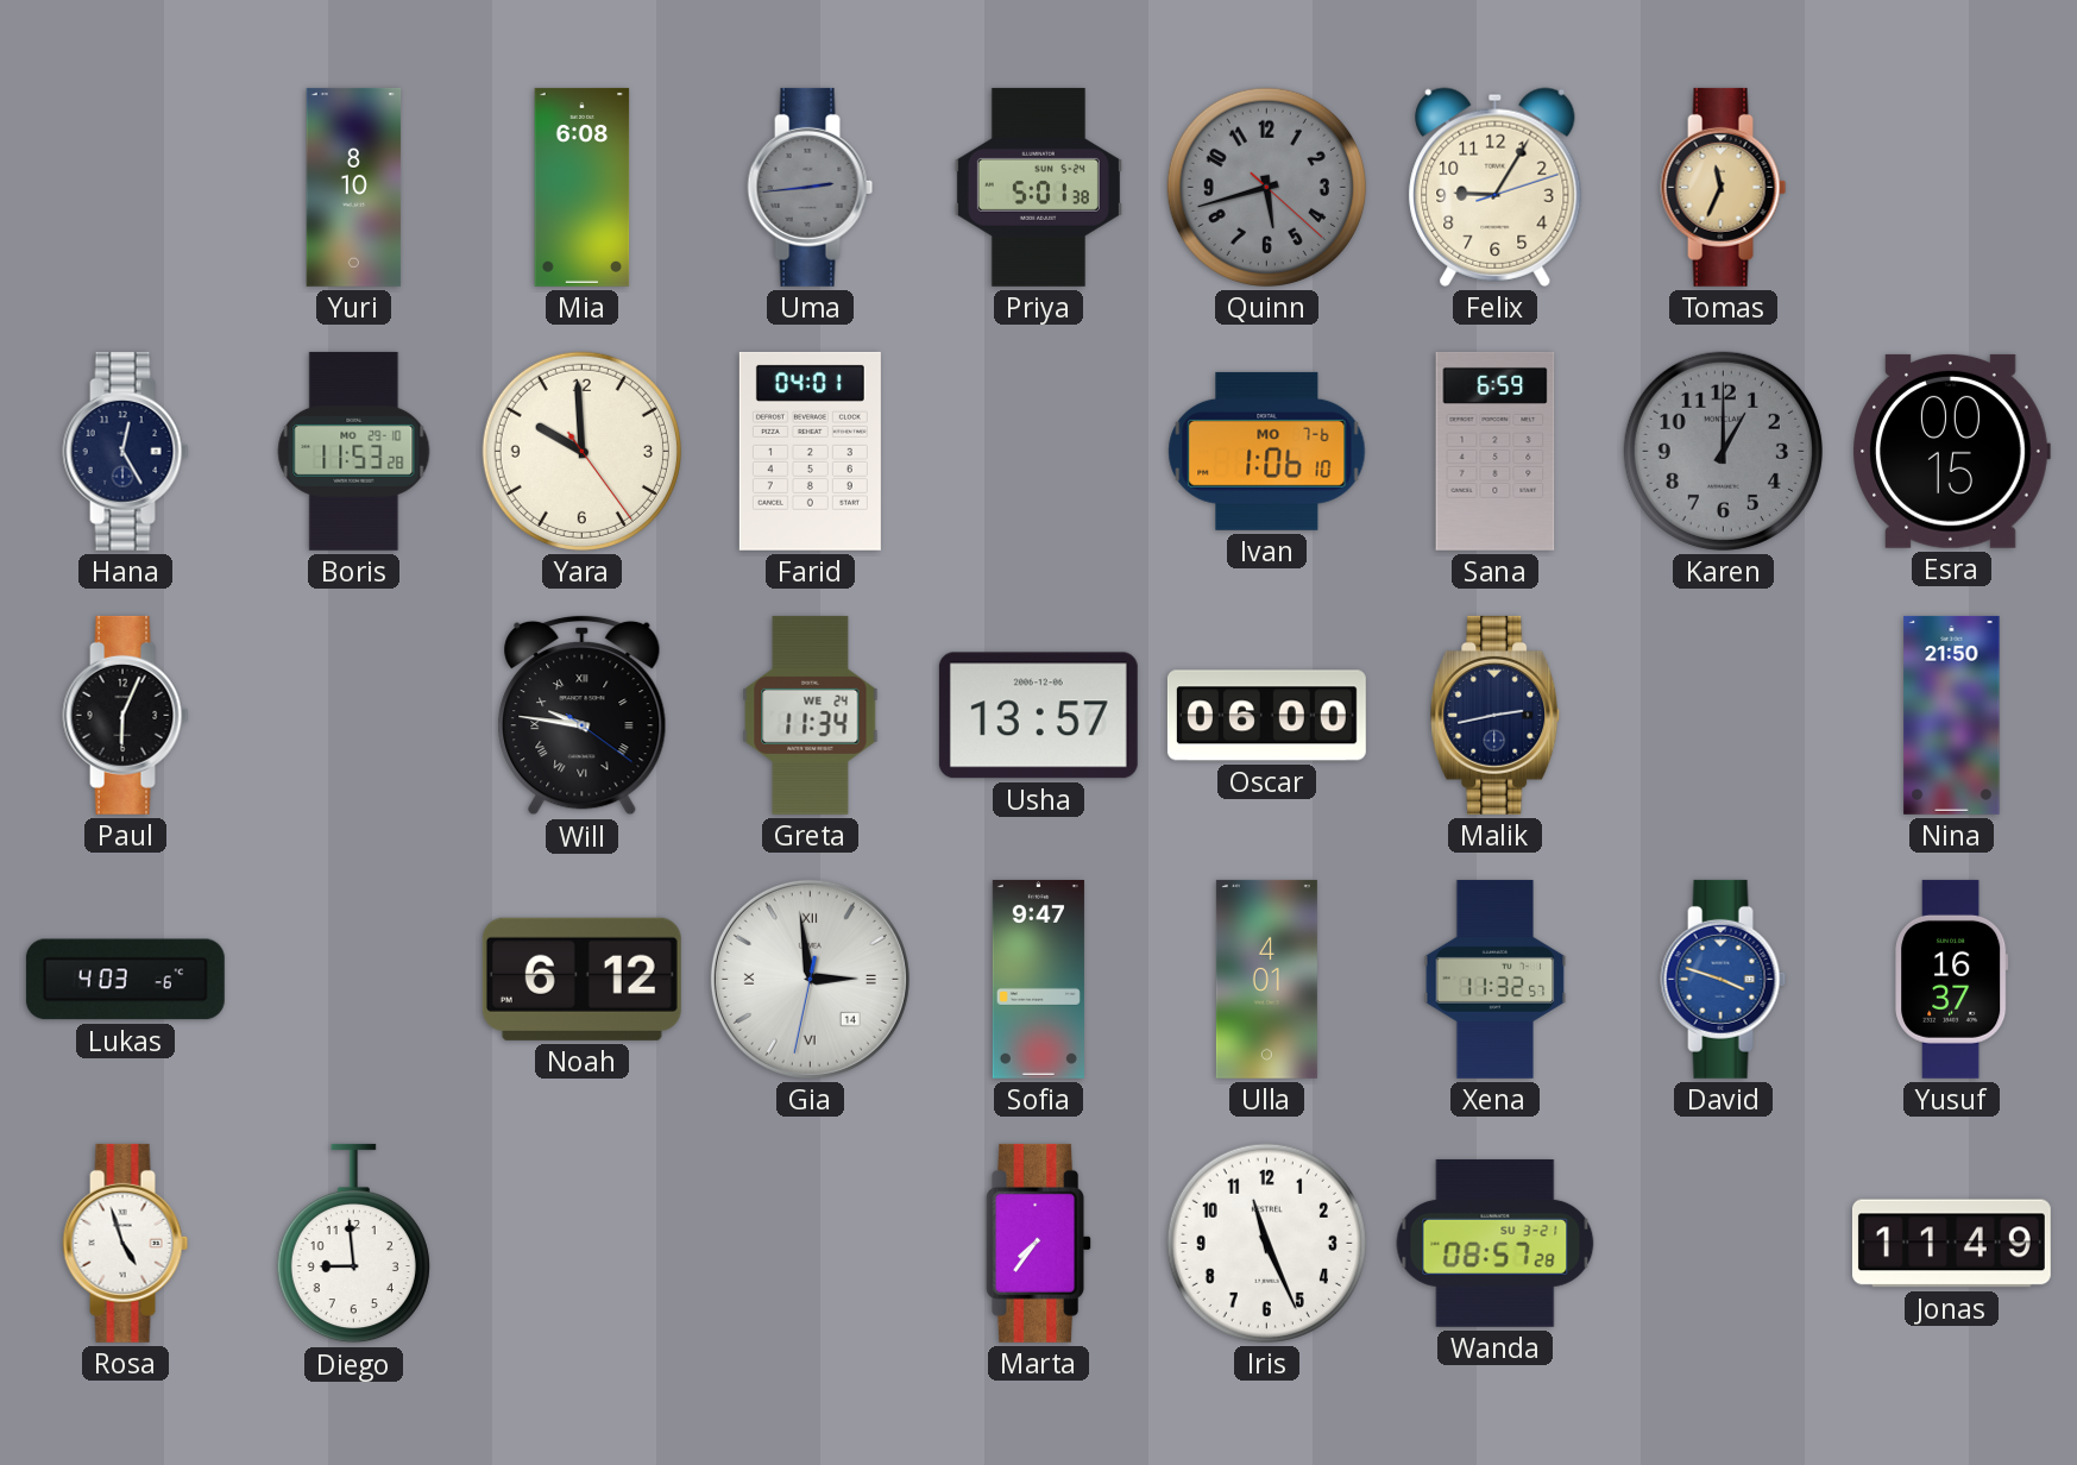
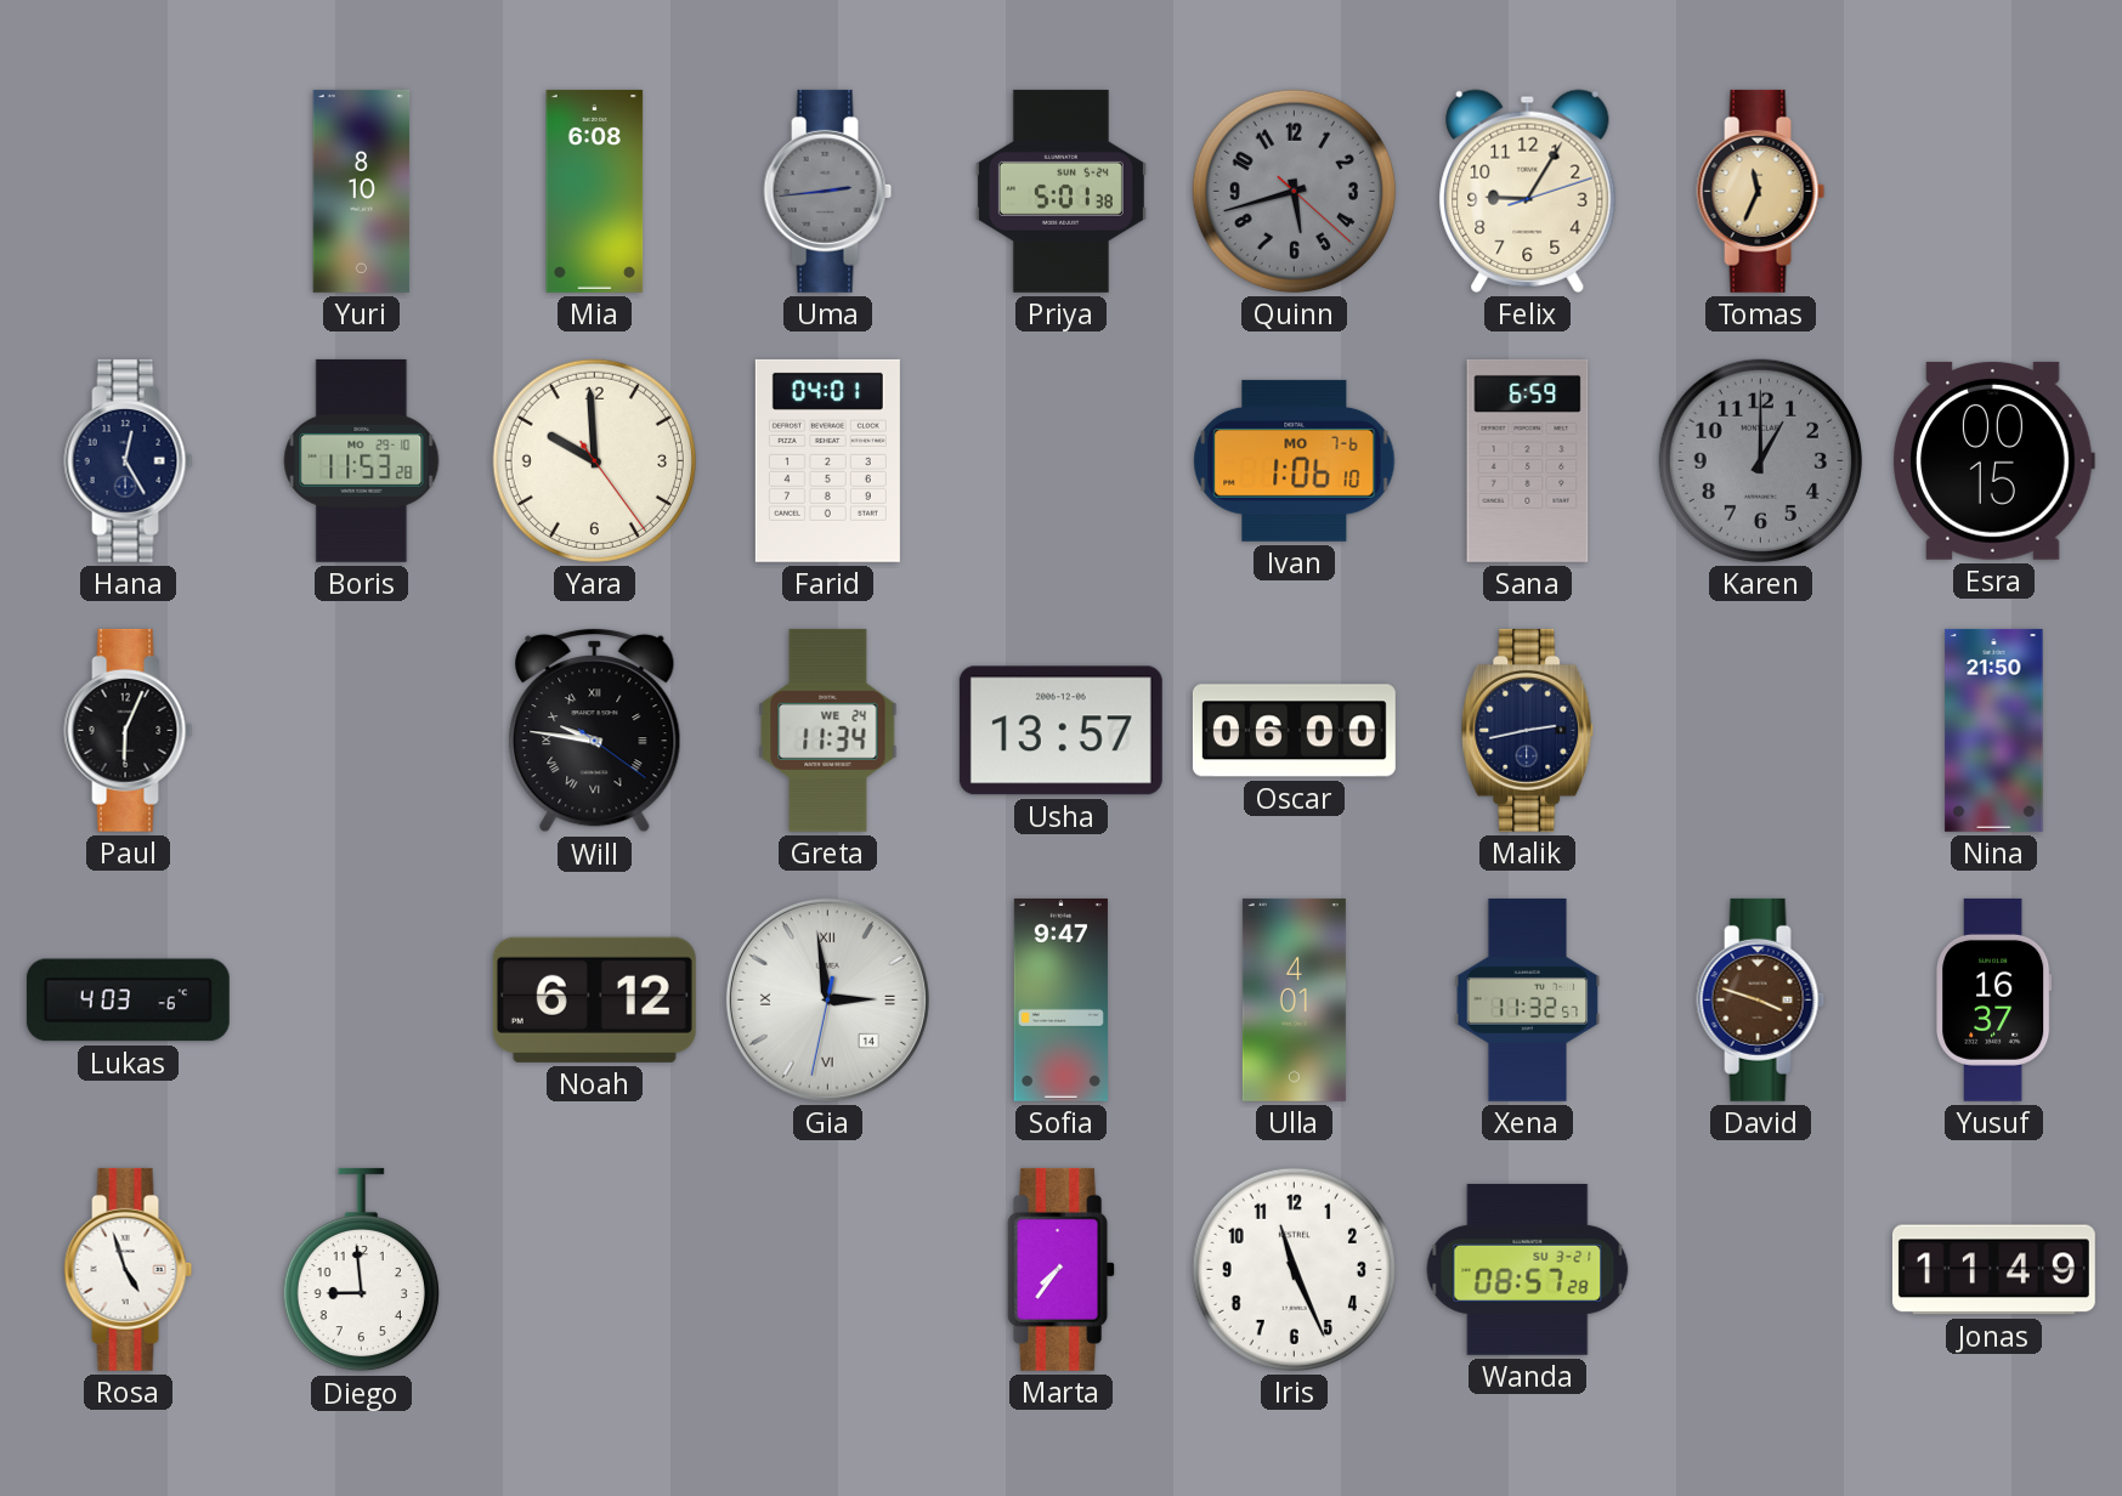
David dial: blue -> brown
